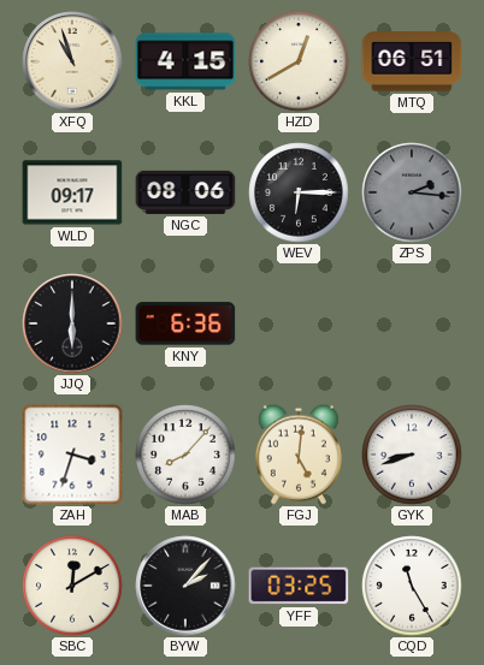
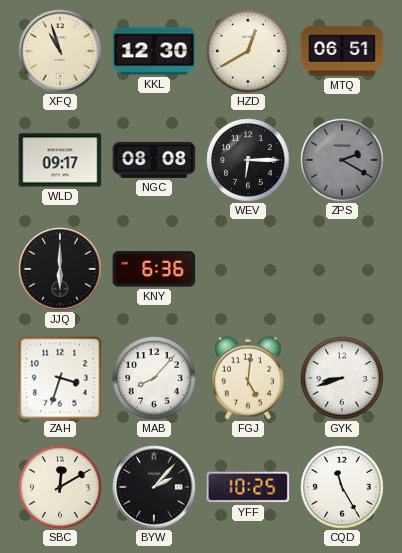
KKL: 4:15 -> 12:30
NGC: 08:06 -> 08:08
ZPS: 2:16 -> 2:20
YFF: 03:25 -> 10:25
